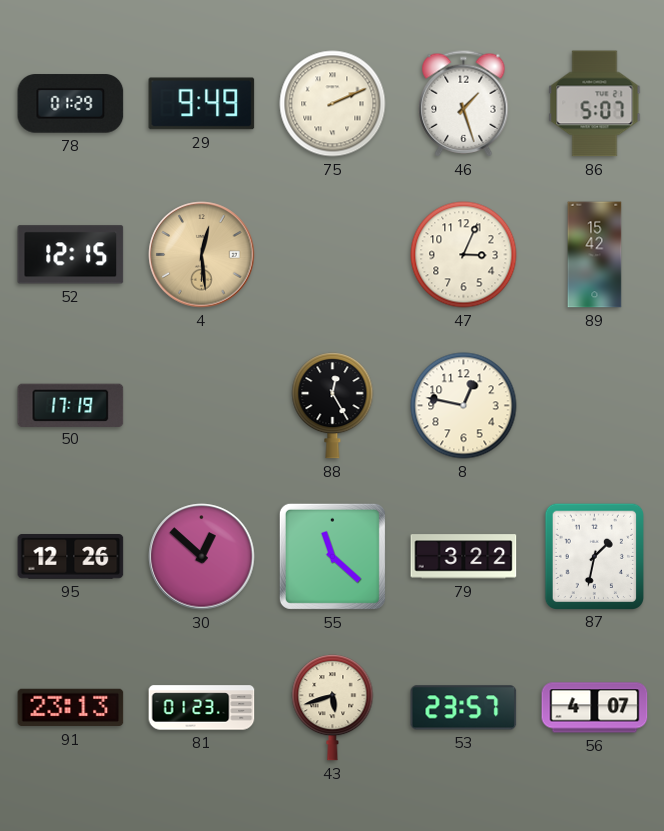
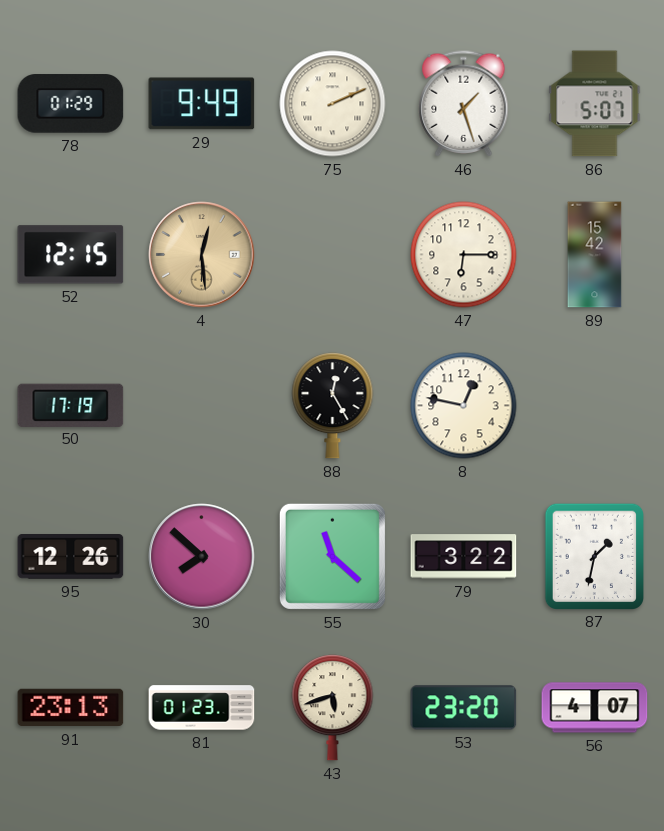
47: 3:04 -> 6:15
30: 12:52 -> 7:52
53: 23:57 -> 23:20
